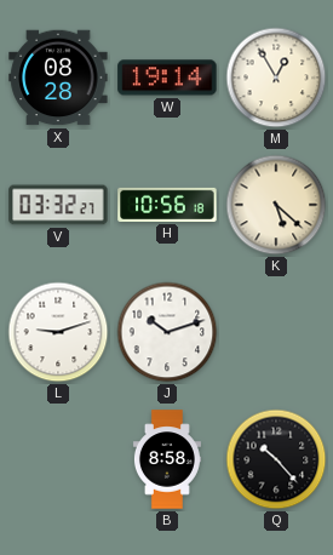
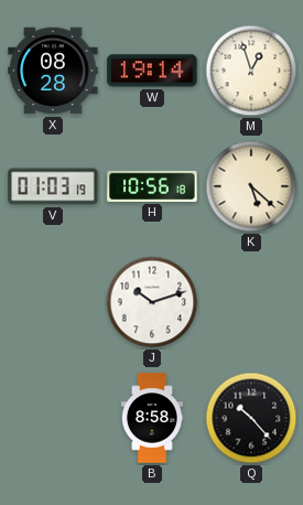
M: 12:55 -> 12:57
V: 03:32 -> 01:03
L: 9:12 -> none
